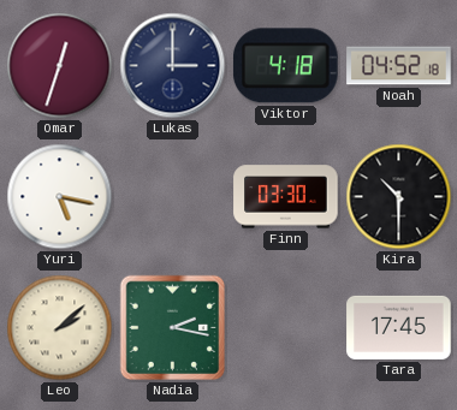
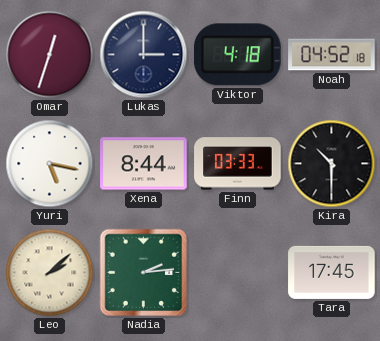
Xena: none -> 8:44
Finn: 03:30 -> 03:33
Nadia: 2:17 -> 2:14
